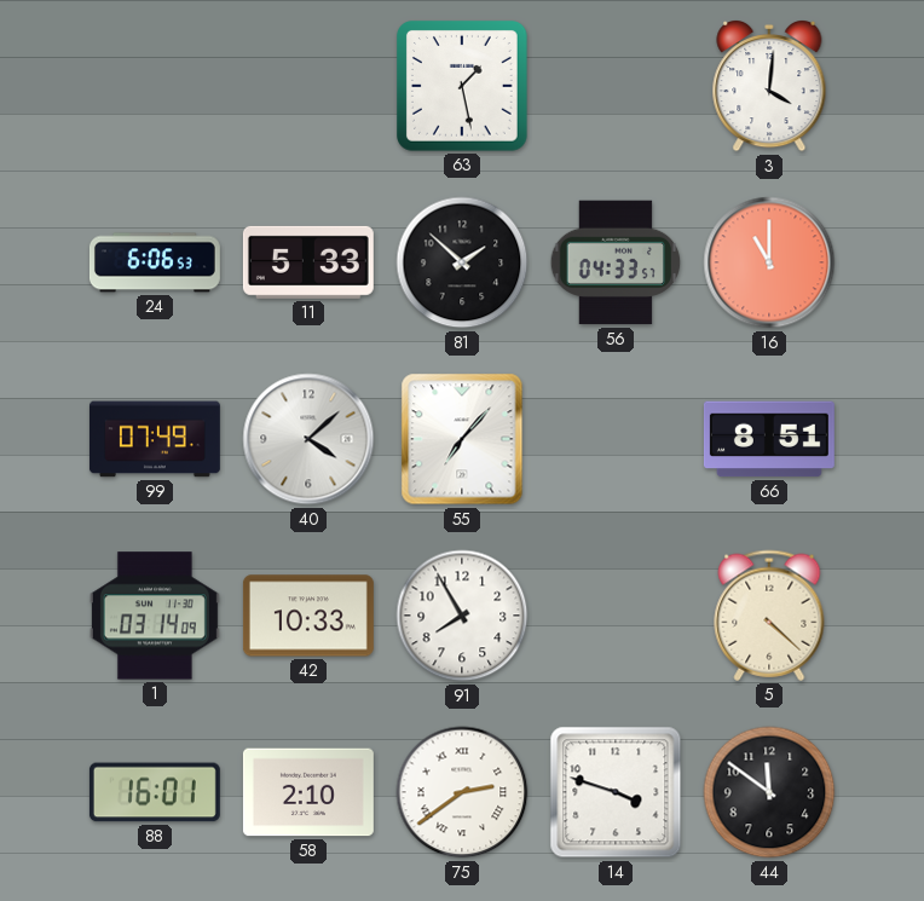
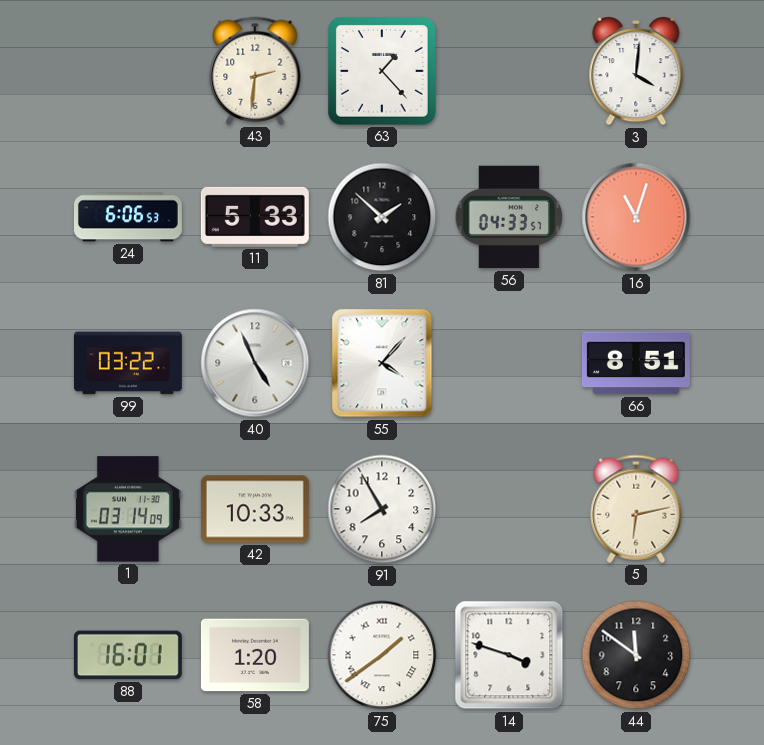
43: none -> 2:31
63: 1:28 -> 1:23
16: 11:00 -> 11:03
99: 07:49 -> 03:22
40: 4:08 -> 4:56
55: 7:07 -> 4:07
5: 4:22 -> 6:13
58: 2:10 -> 1:20
75: 2:39 -> 1:39
